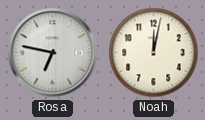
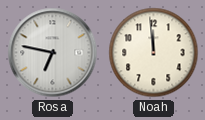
Noah: 12:02 -> 11:59
